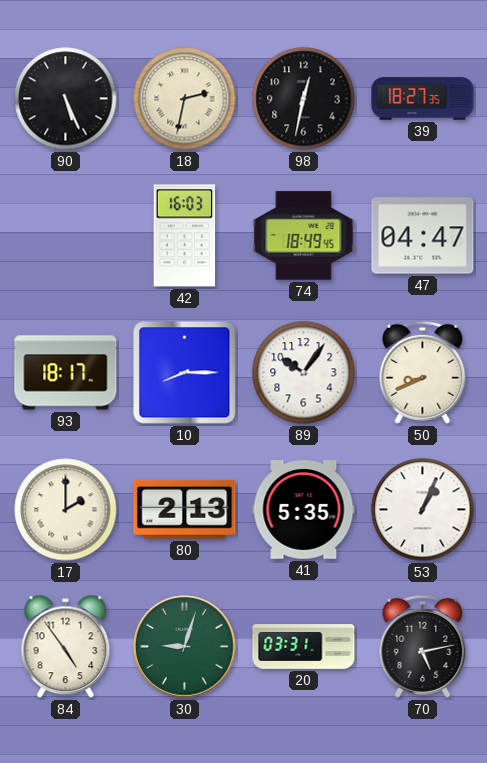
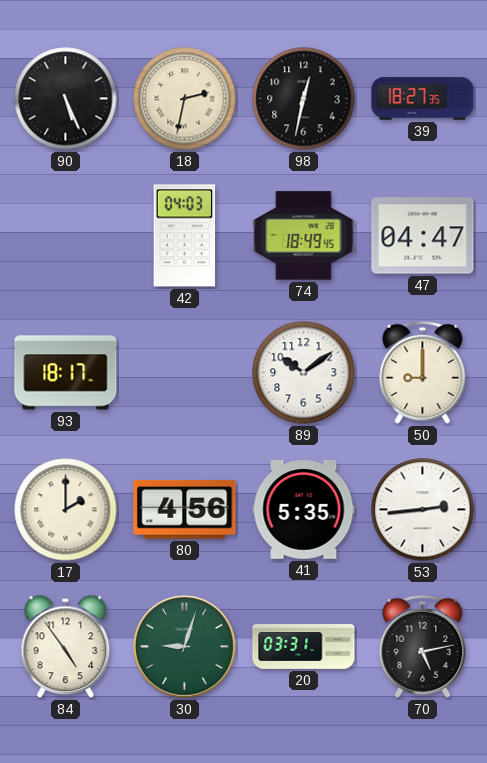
42: 16:03 -> 04:03
10: 8:15 -> none
89: 10:06 -> 10:09
50: 8:41 -> 9:00
80: 2:13 -> 4:56
53: 1:04 -> 2:44
